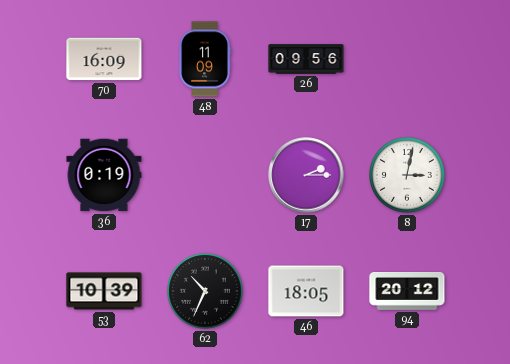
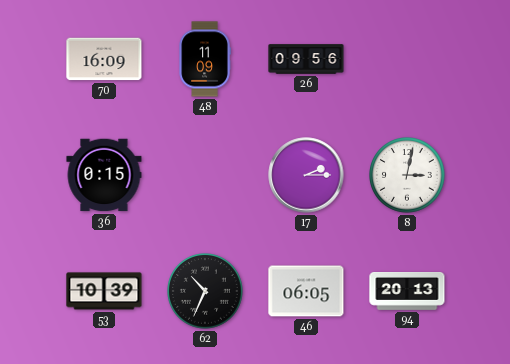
36: 0:19 -> 0:15
46: 18:05 -> 06:05
94: 20:12 -> 20:13
